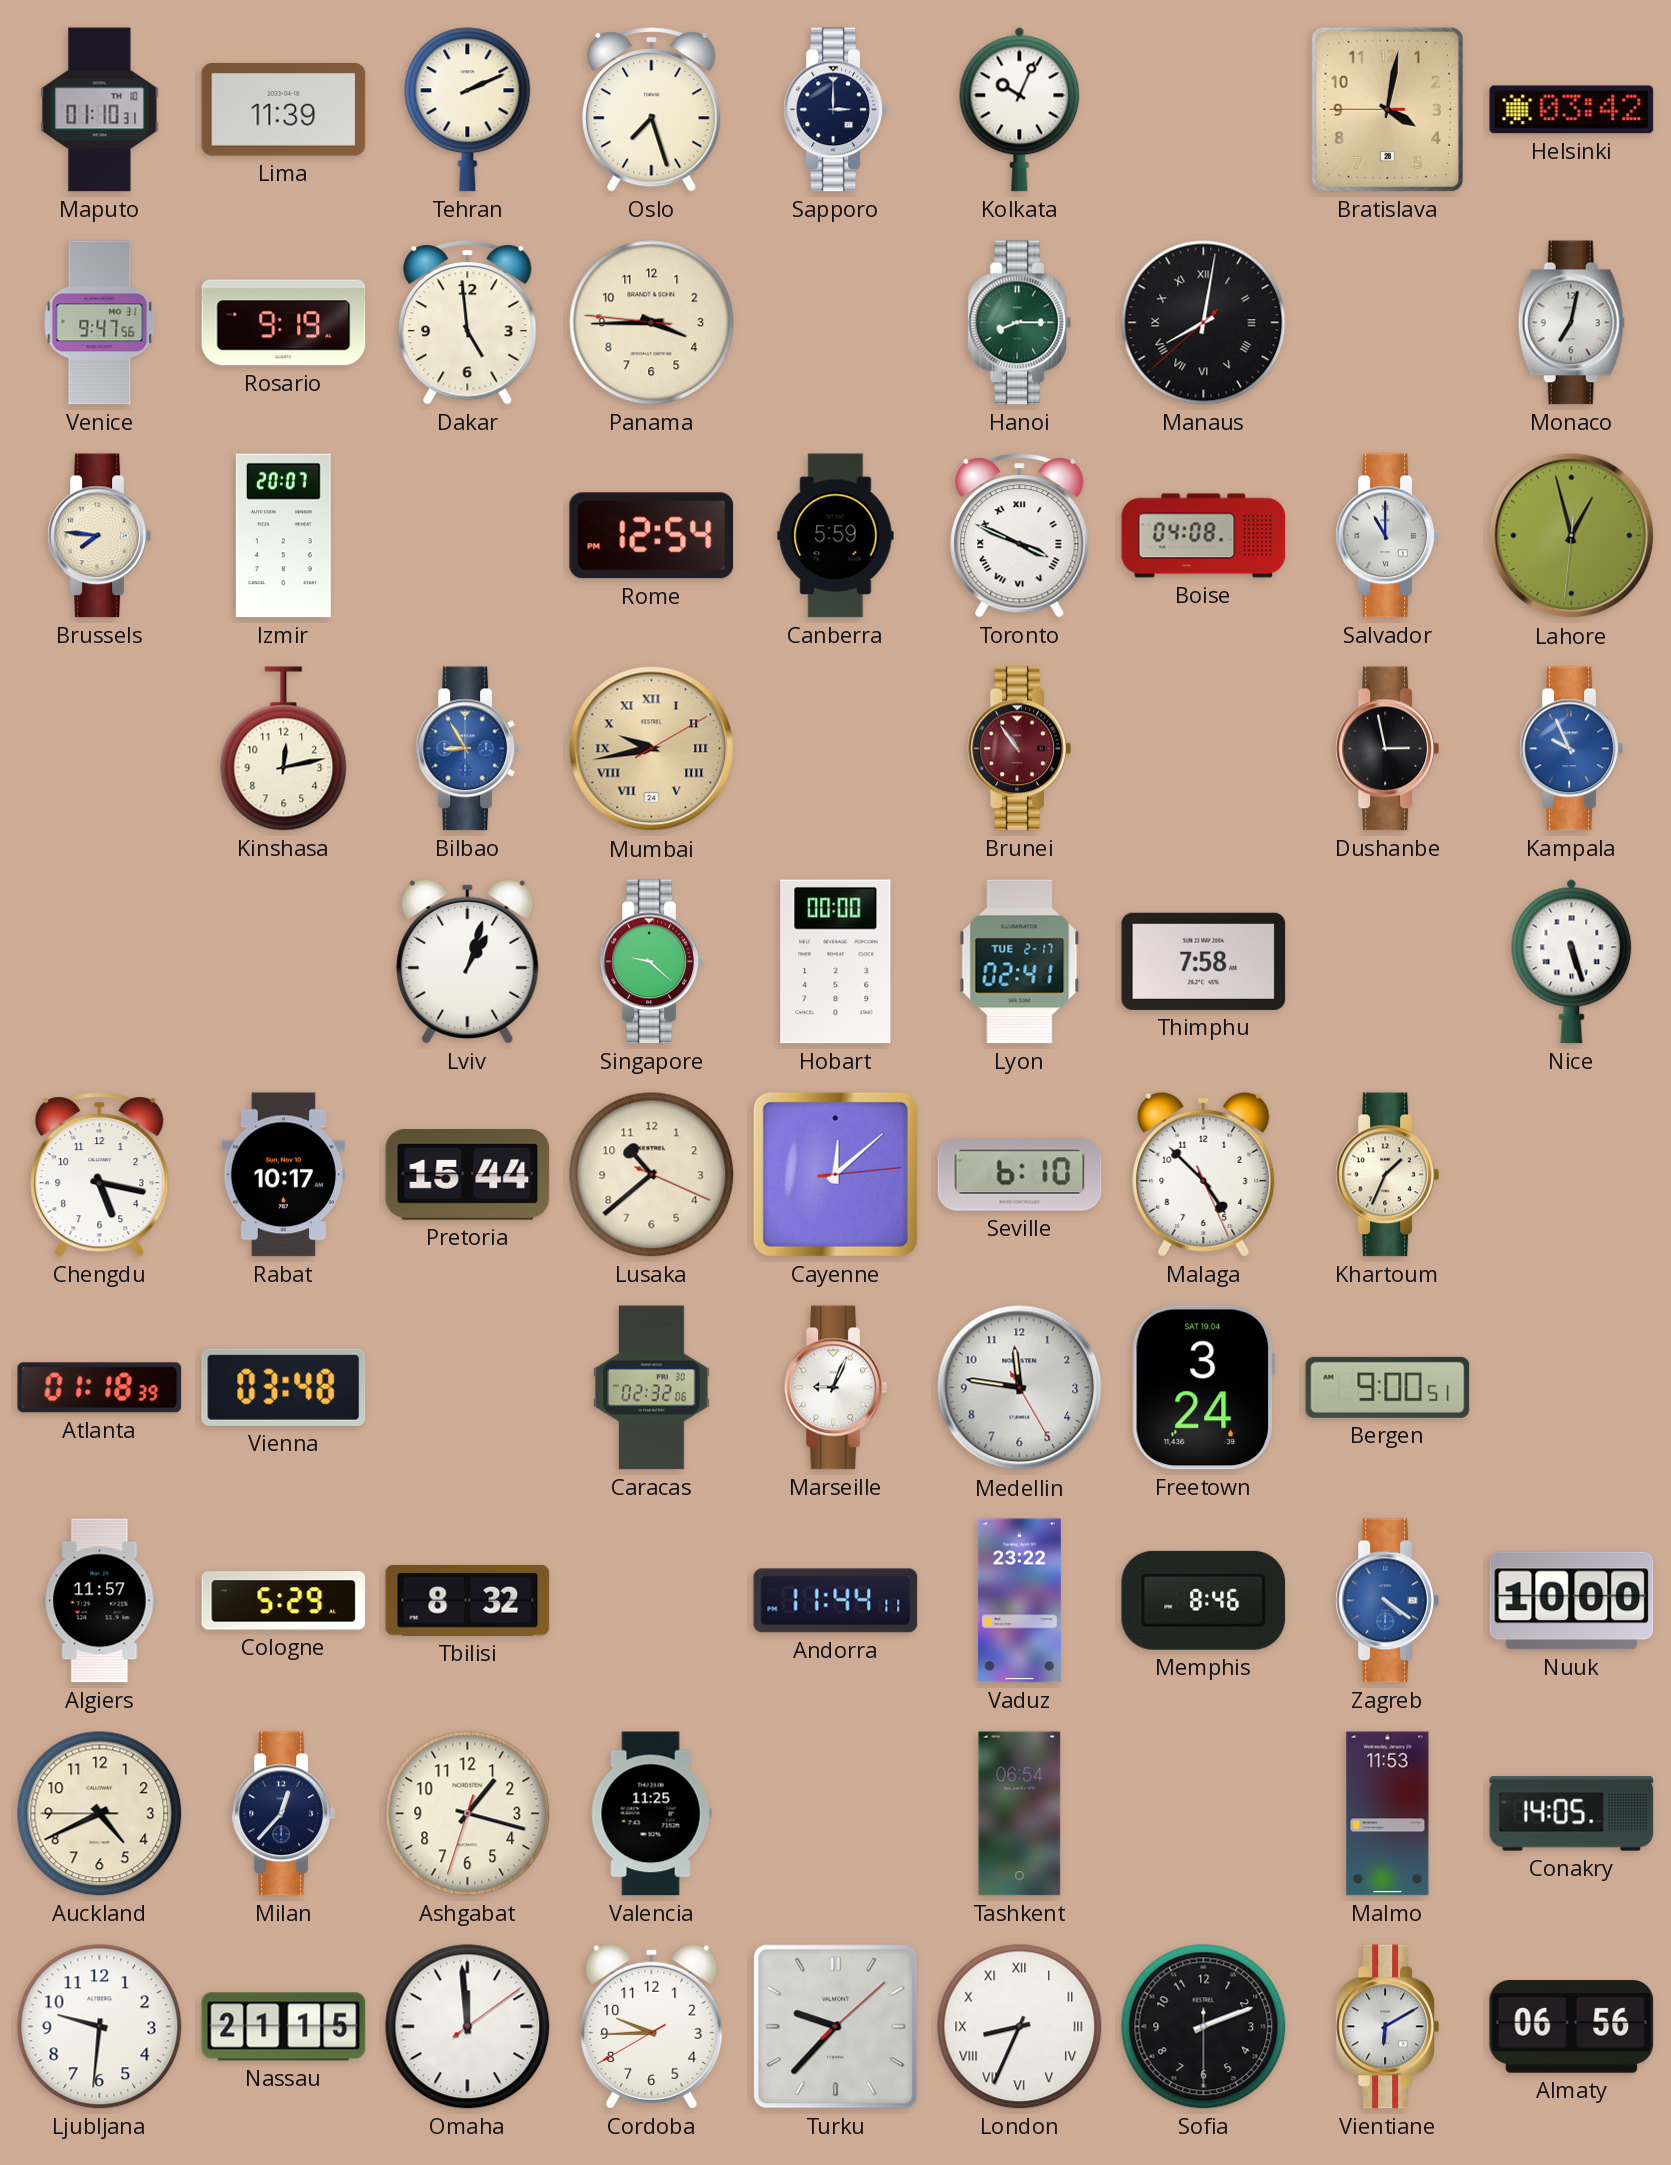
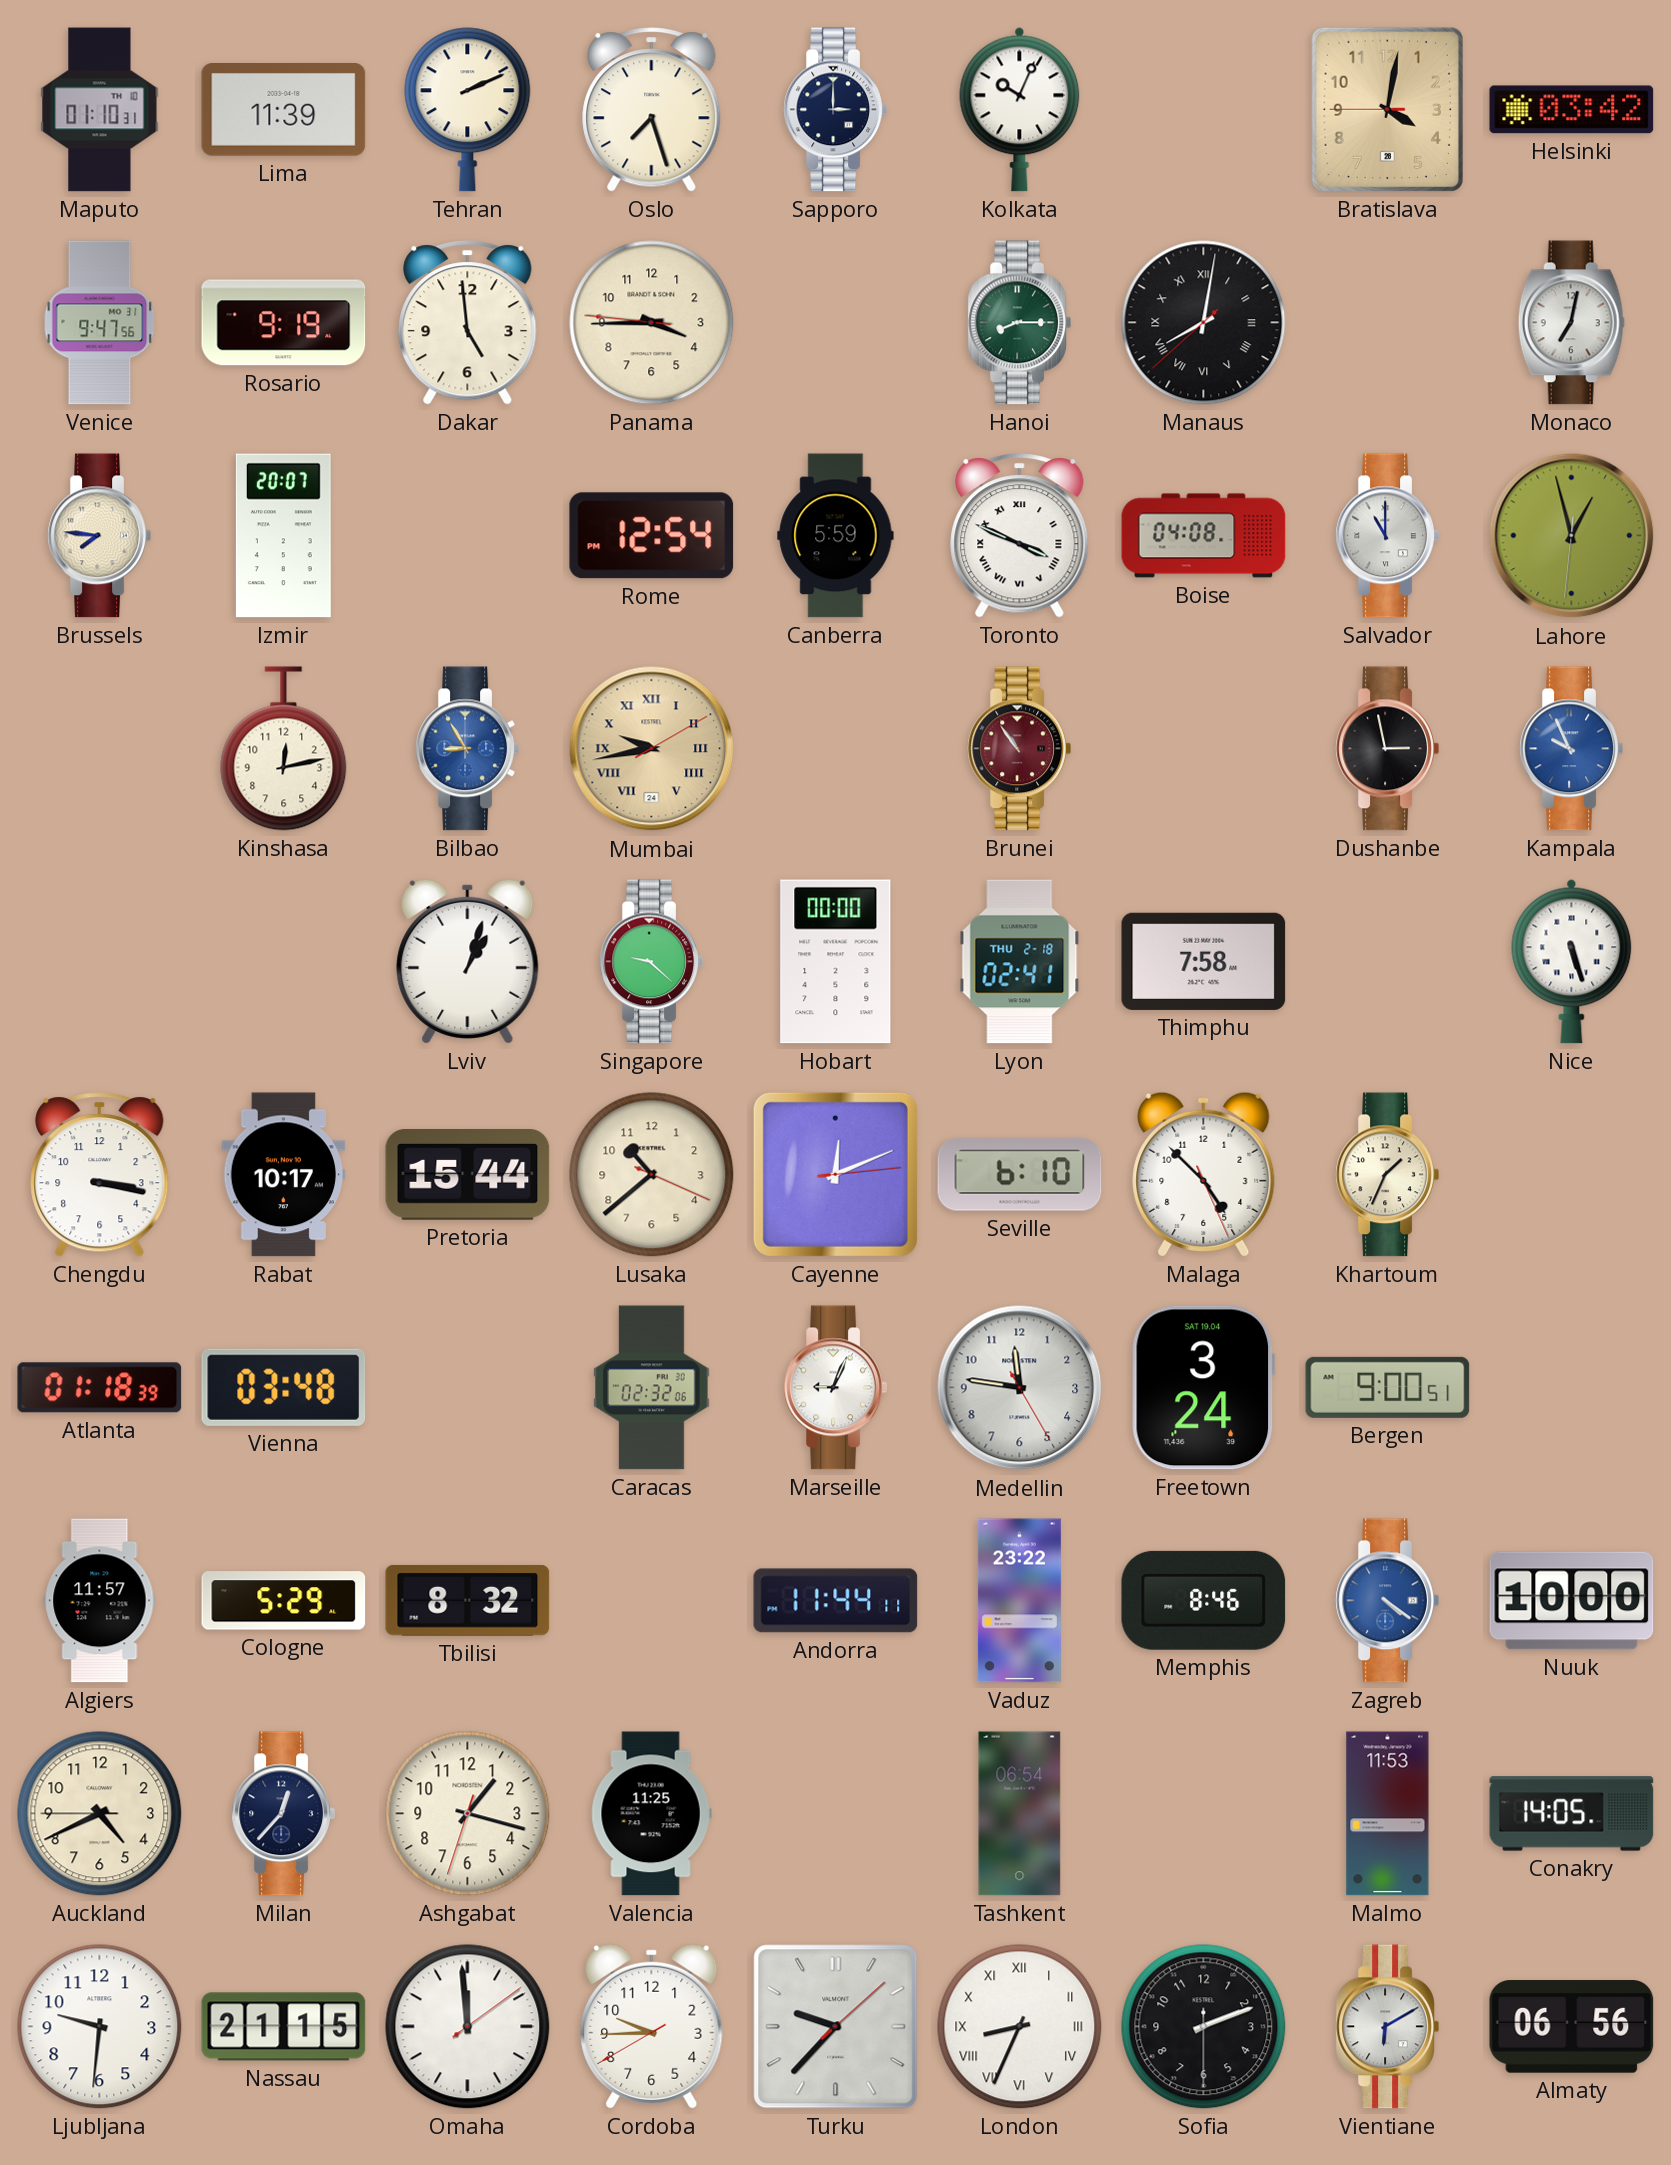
Lyon date: TUE 2-17 -> THU 2-18
Chengdu: 5:17 -> 3:17
Cayenne: 12:08 -> 12:11
